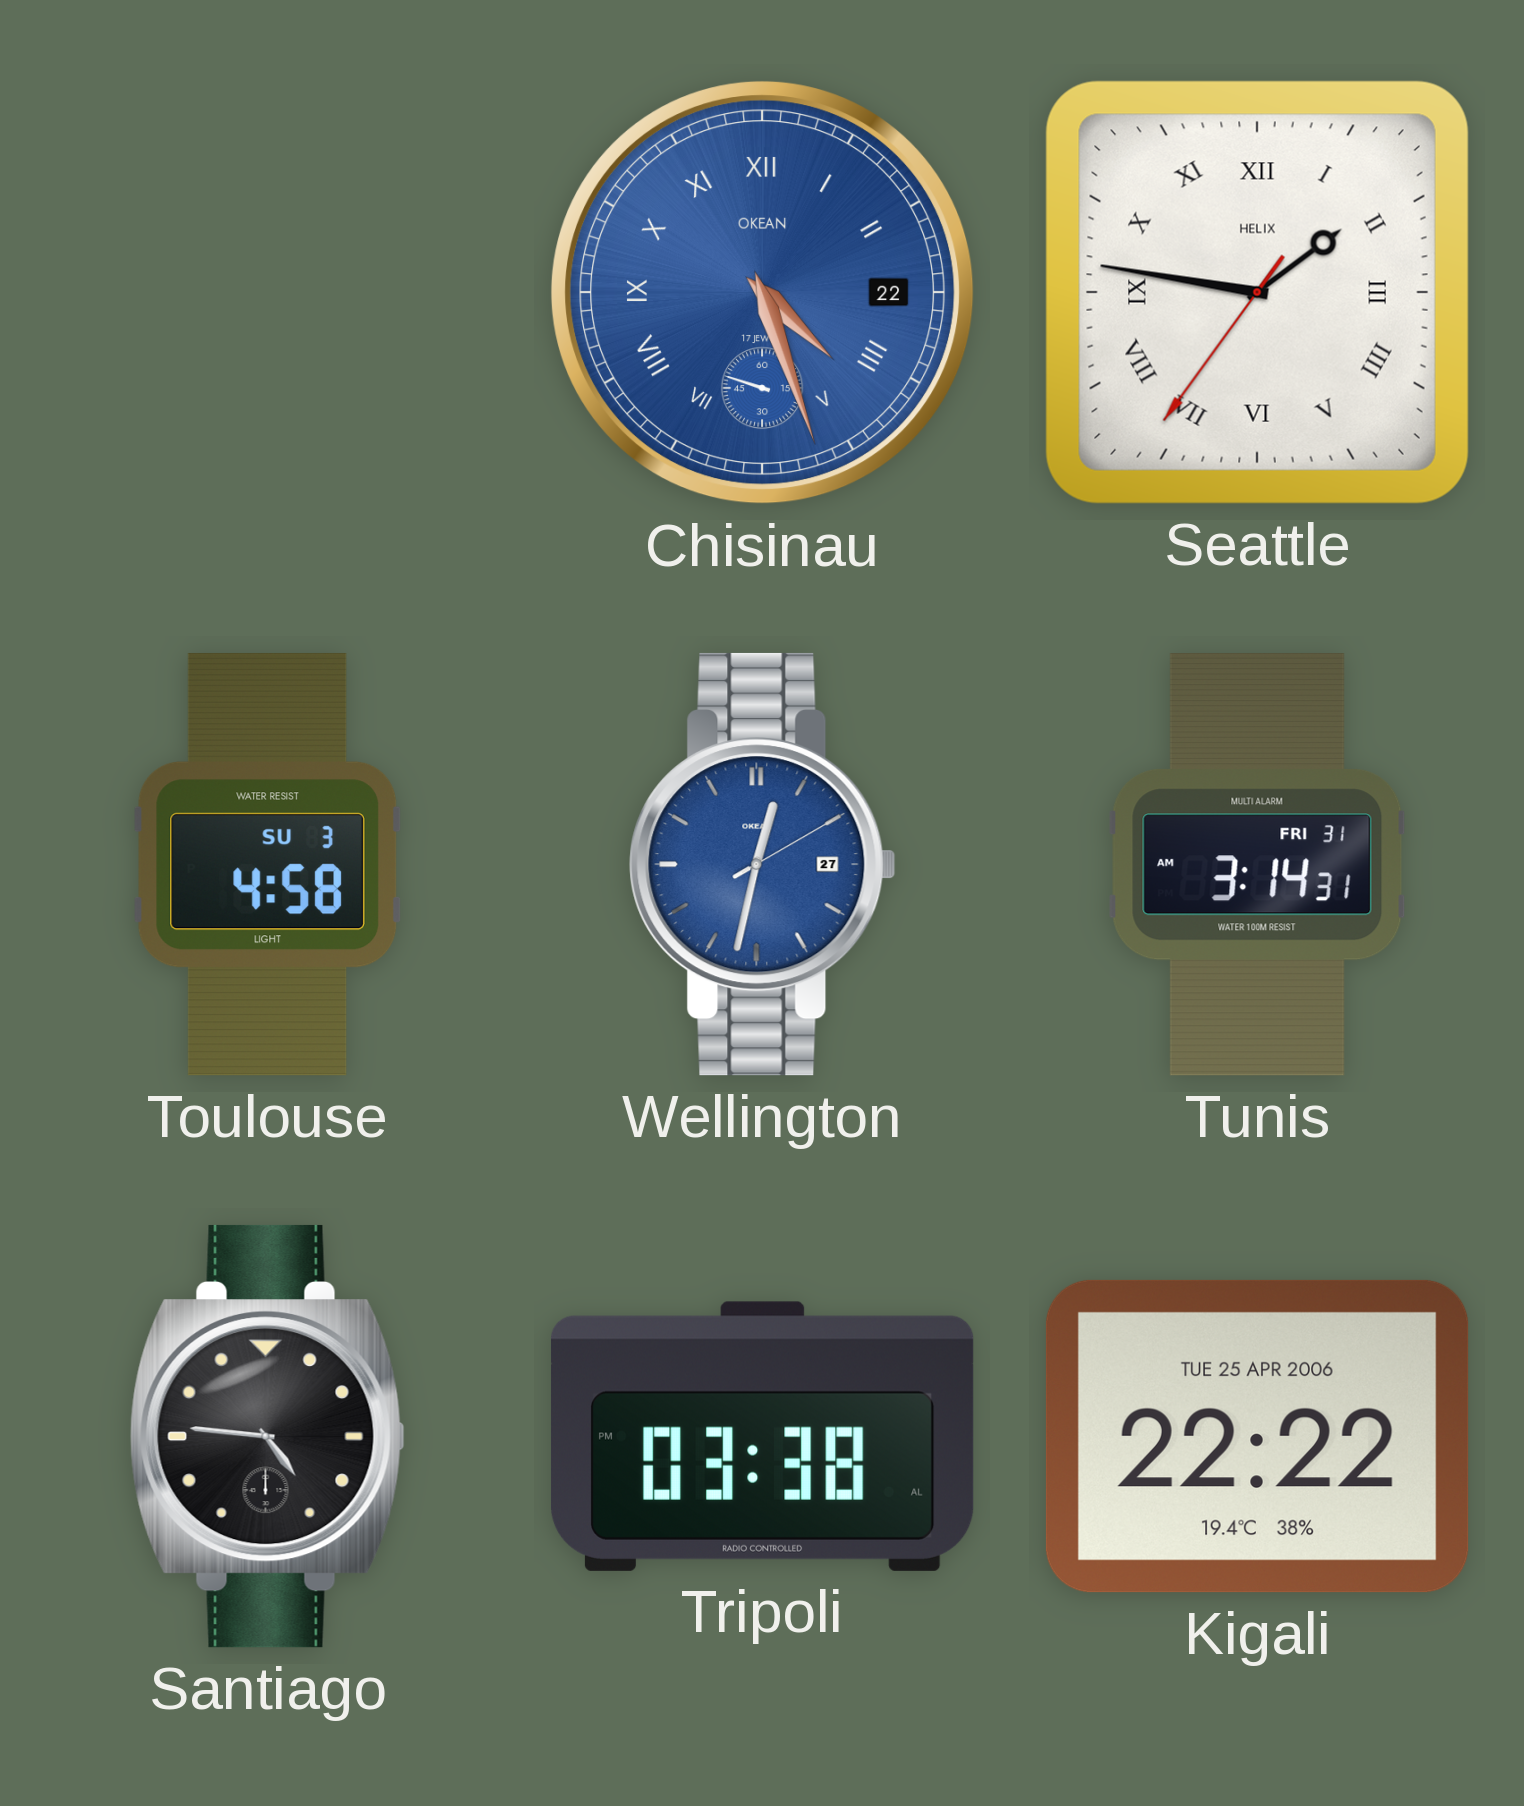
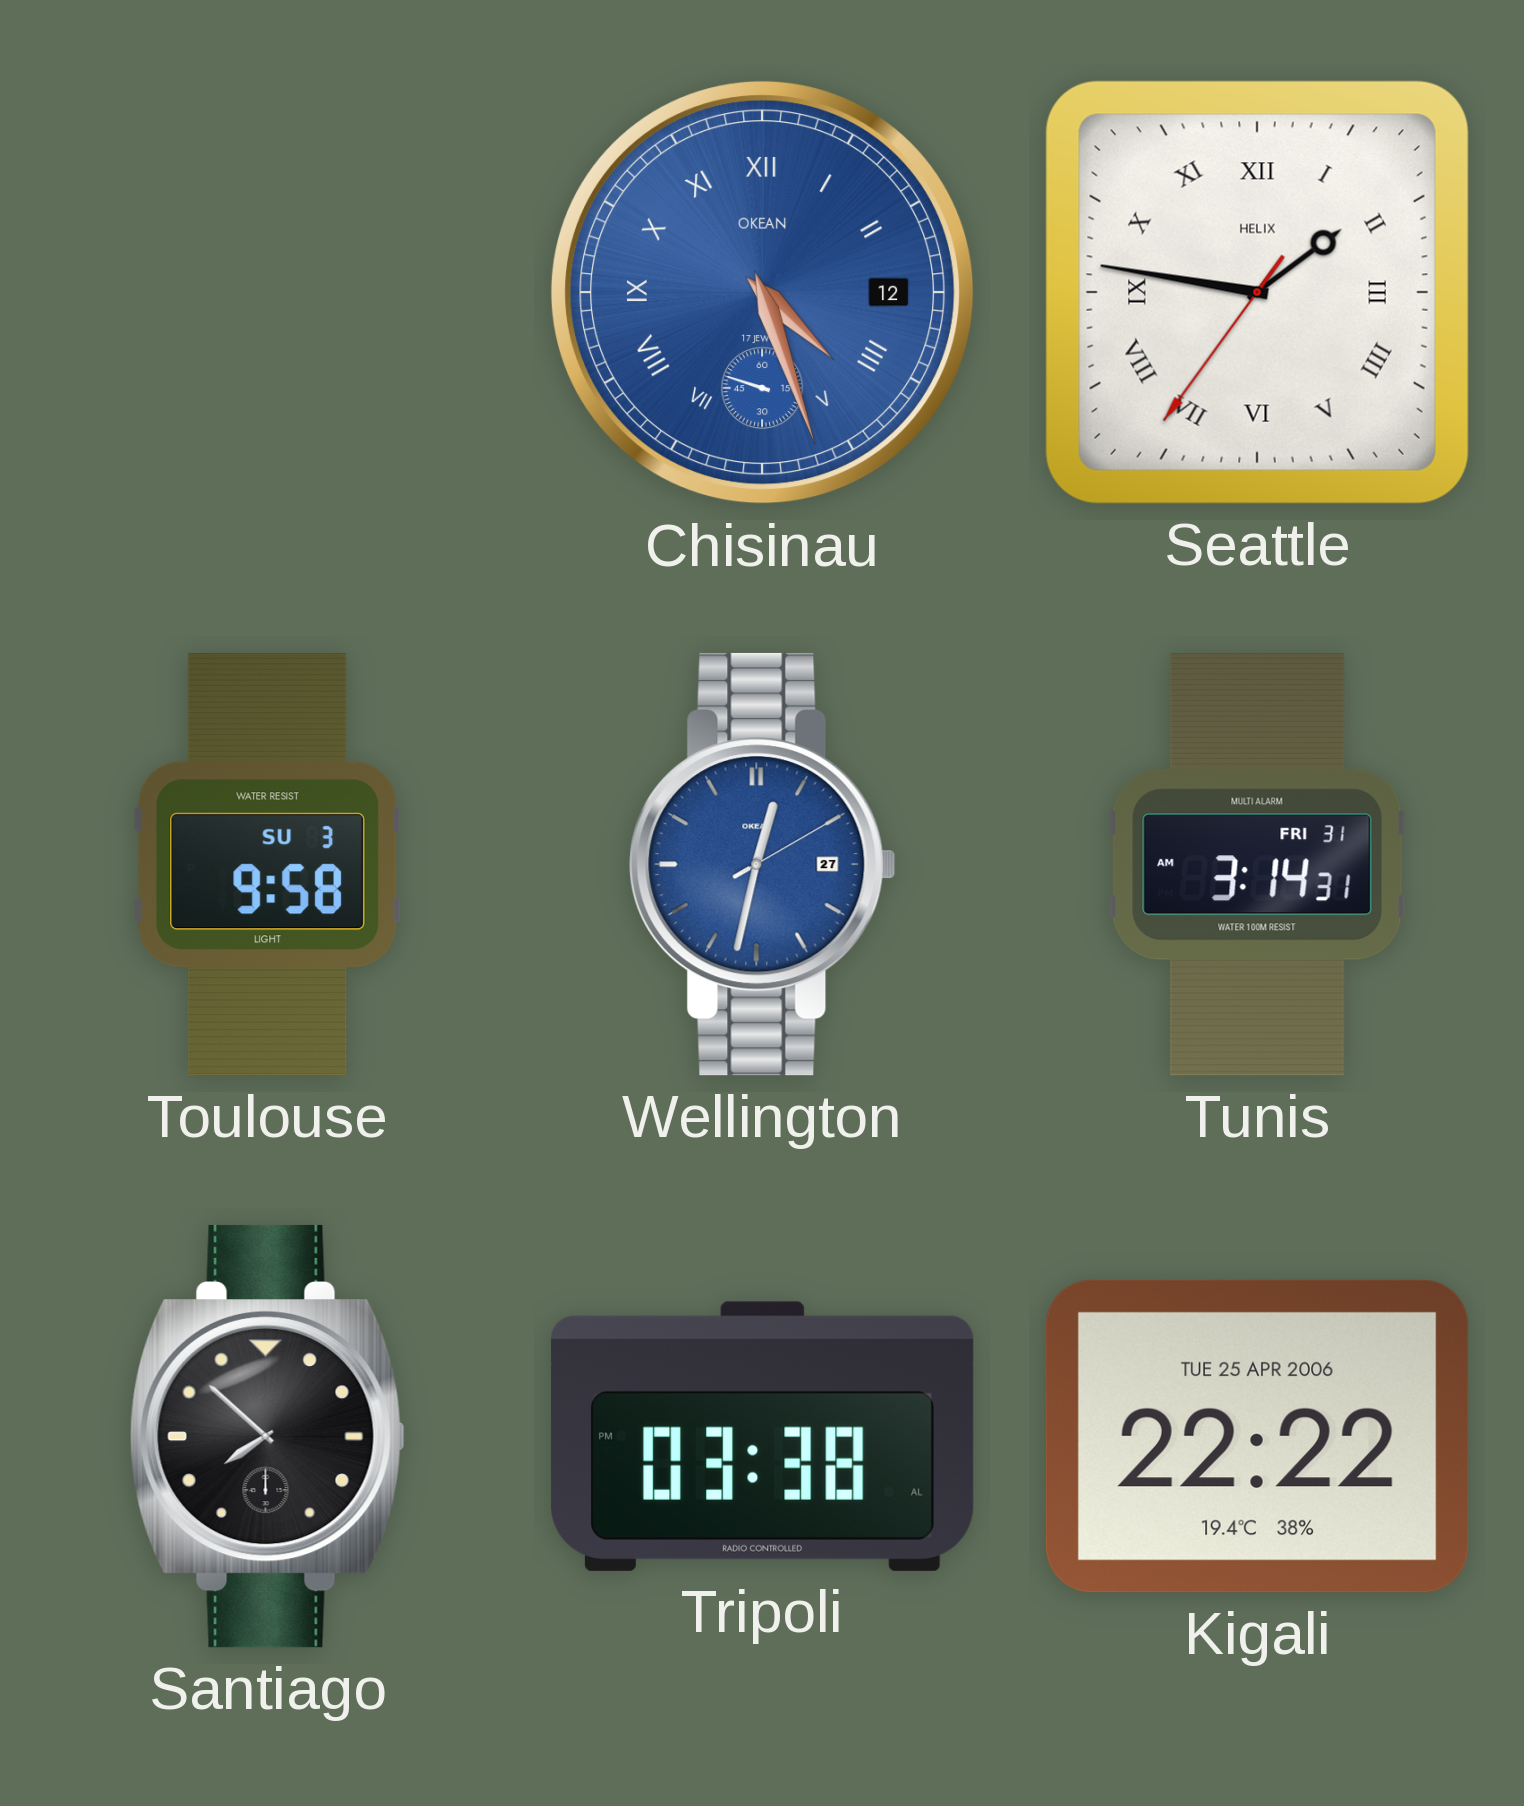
Chisinau date: 22 -> 12
Toulouse: 4:58 -> 9:58
Santiago: 4:46 -> 7:52
